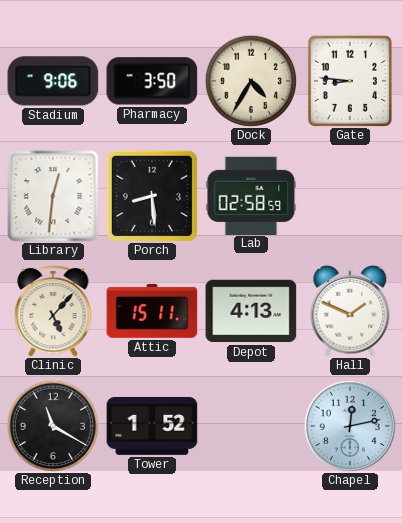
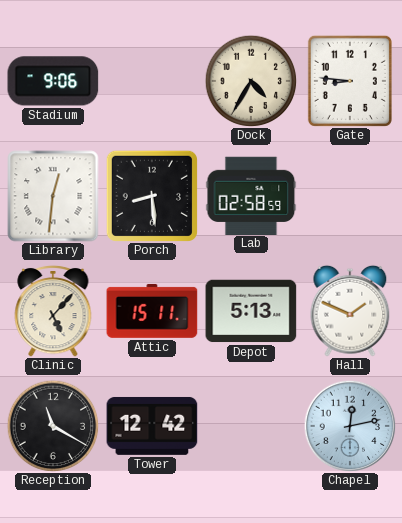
Pharmacy: 3:50 -> none
Depot: 4:13 -> 5:13
Tower: 1:52 -> 12:42
